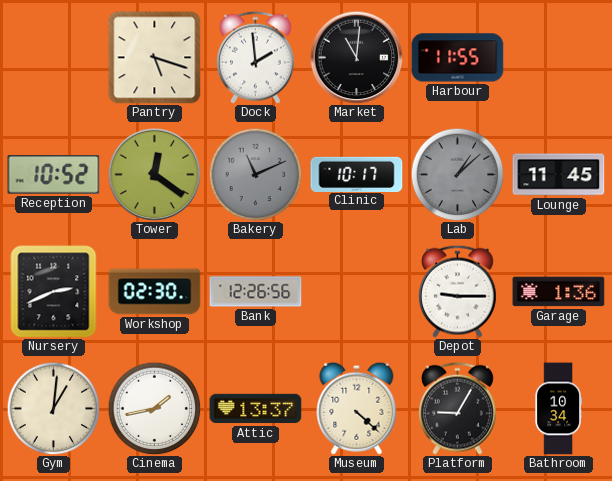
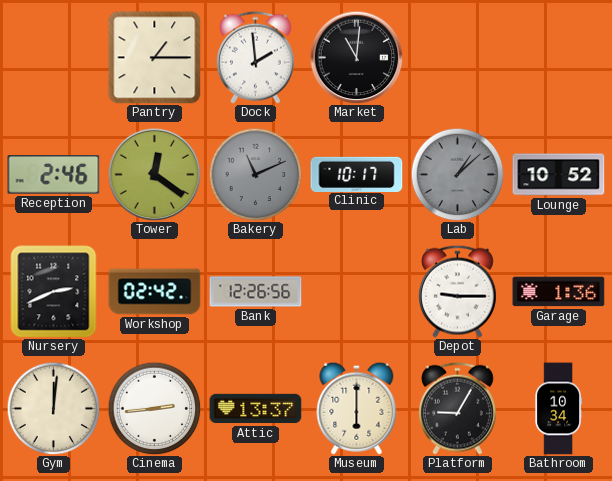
Pantry: 5:18 -> 1:15
Harbour: 11:55 -> none
Reception: 10:52 -> 2:46
Lounge: 11:45 -> 10:52
Workshop: 02:30 -> 02:42
Gym: 1:01 -> 12:01
Cinema: 1:43 -> 2:44
Museum: 4:22 -> 6:00
